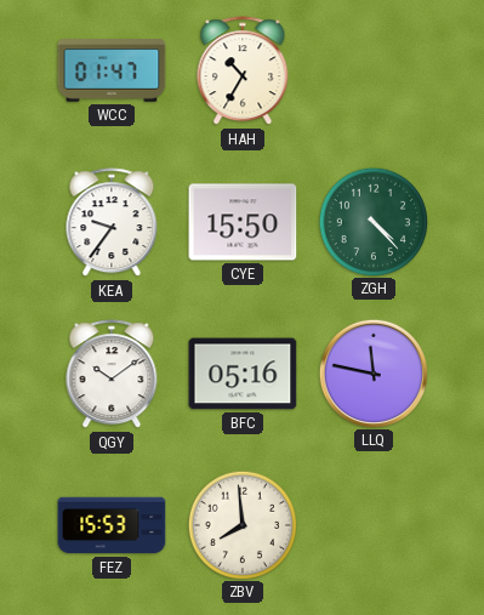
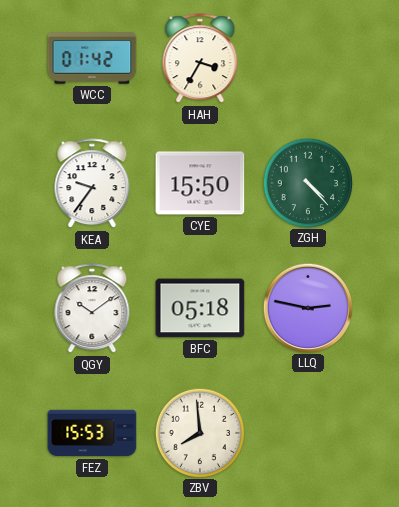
WCC: 01:47 -> 01:42
HAH: 10:35 -> 3:35
BFC: 05:16 -> 05:18
LLQ: 11:47 -> 2:47
